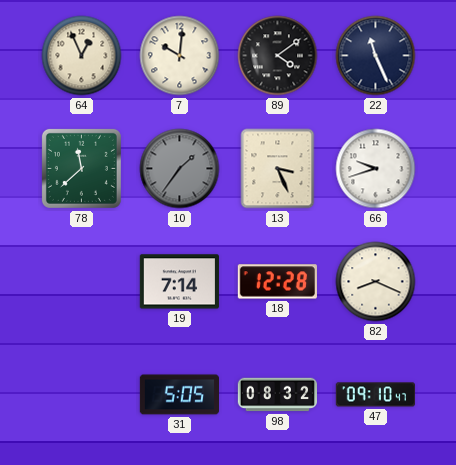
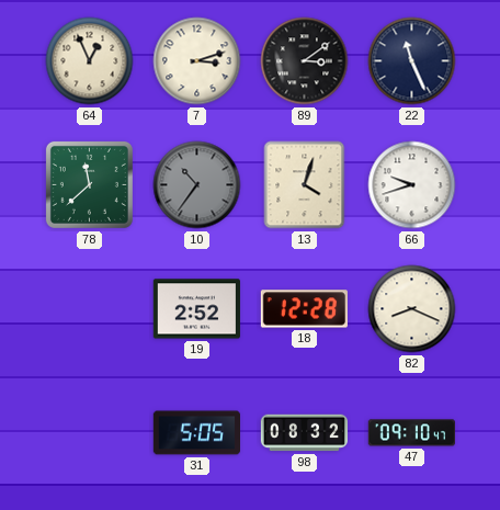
7: 10:01 -> 3:12
89: 4:09 -> 3:09
10: 1:36 -> 10:36
13: 3:26 -> 4:03
19: 7:14 -> 2:52
